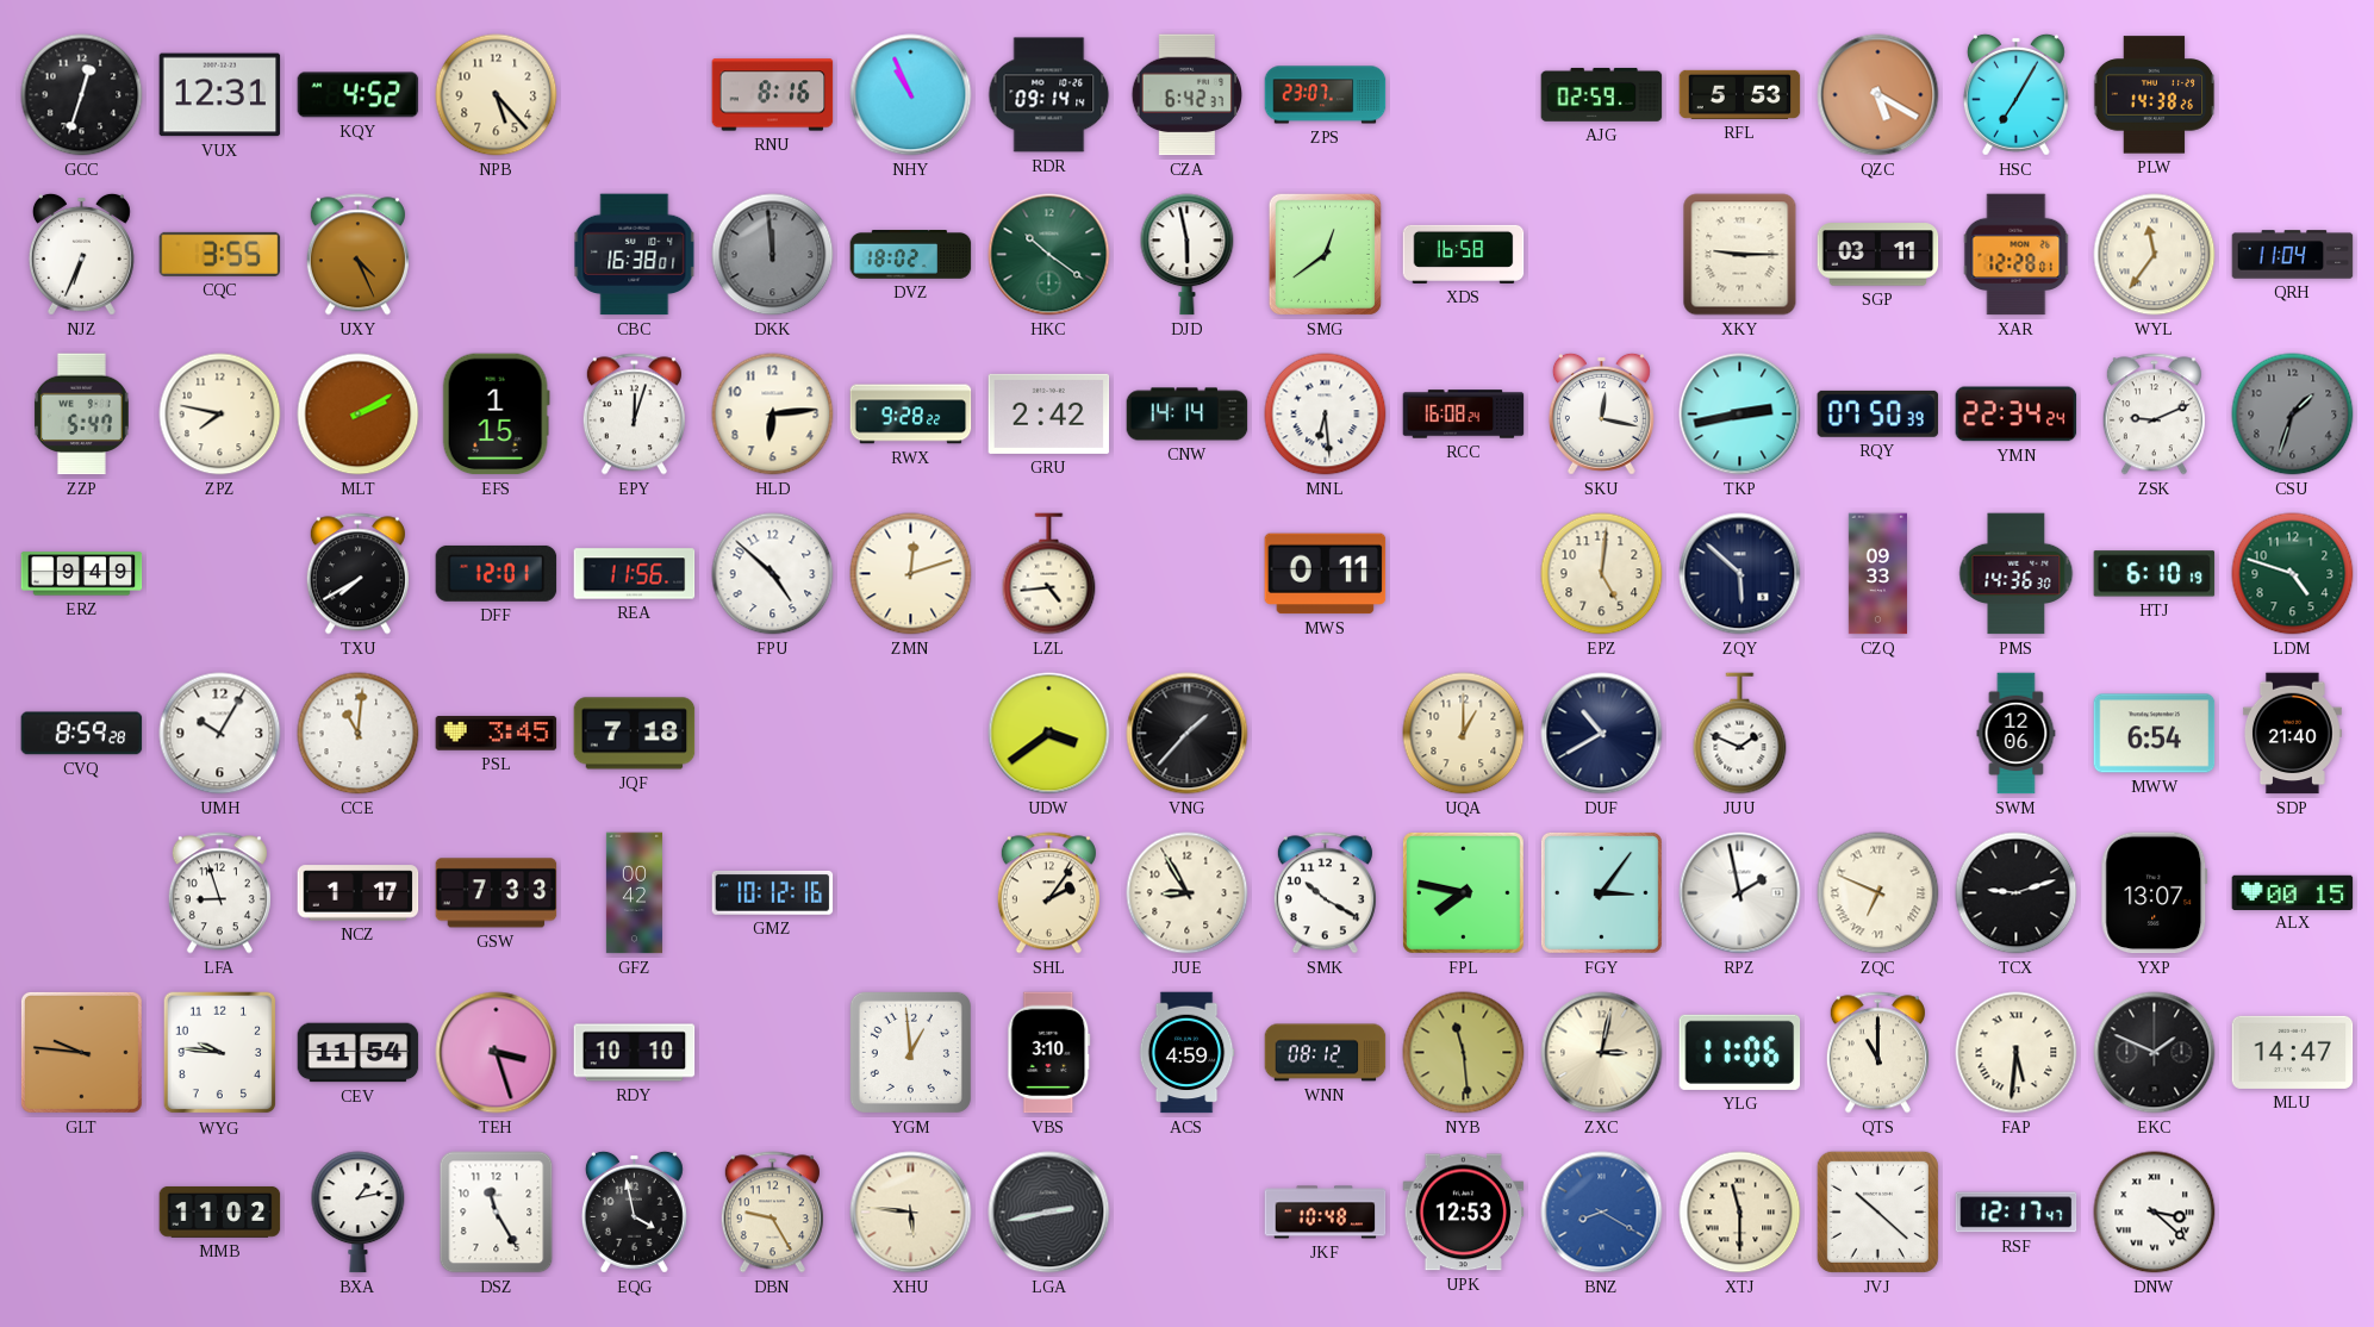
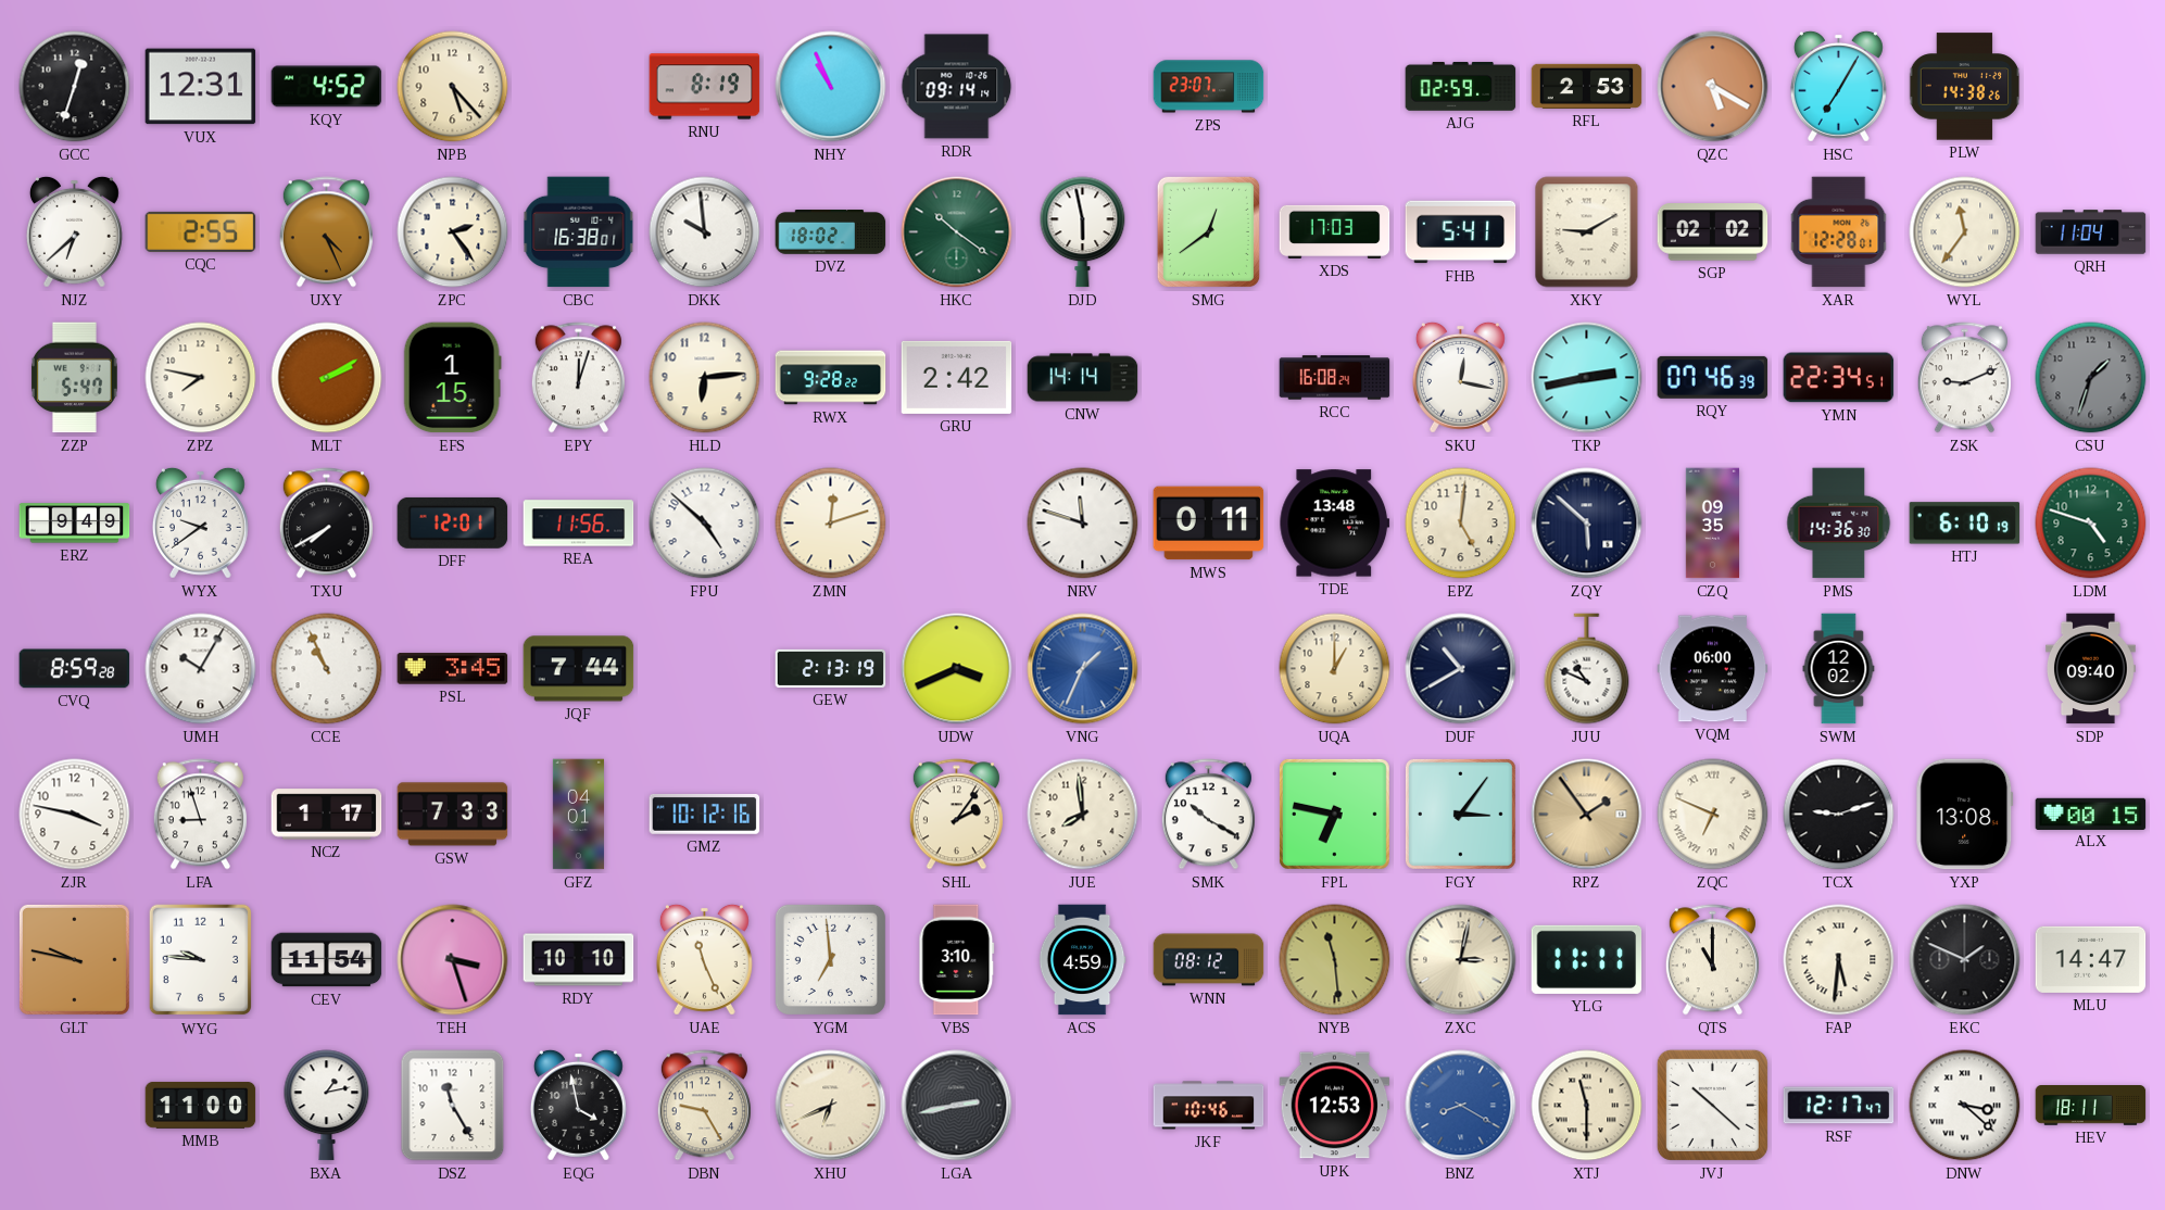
RNU: 8:16 -> 8:19
CZA: 6:42 -> none
RFL: 5:53 -> 2:53
NJZ: 6:34 -> 6:38
CQC: 3:55 -> 2:55
ZPC: none -> 2:24
DKK: 11:59 -> 9:59
DKK dial: grey -> white
XDS: 16:58 -> 17:03
FHB: none -> 5:41
XKY: 9:15 -> 9:10
SGP: 03:11 -> 02:02
MNL: 6:29 -> none
RQY: 07:50 -> 07:46
YMN: 22:34:24 -> 22:34:51
WYX: none -> 9:39
LZL: 4:44 -> none
NRV: none -> 11:48
TDE: none -> 13:48
CZQ: 09:33 -> 09:35
CCE: 11:01 -> 10:56
JQF: 7:18 -> 7:44
GEW: none -> 2:13
UDW: 3:39 -> 3:41
VNG: 1:37 -> 1:34
VNG dial: black -> blue
JUU: 1:49 -> 10:49
VQM: none -> 06:00
SWM: 12:06 -> 12:02
MWW: 6:54 -> none
SDP: 21:40 -> 09:40
ZJR: none -> 3:47
GFZ: 00:42 -> 04:01
JUE: 8:55 -> 7:59
FPL: 7:47 -> 6:47
RPZ: 1:58 -> 1:54
RPZ dial: white -> champagne
YXP: 13:07 -> 13:08
GLT: 9:46 -> 9:47
UAE: none -> 11:26
YGM: 12:59 -> 6:59
YLG: 11:06 -> 11:11
MMB: 11:02 -> 11:00
XHU: 5:46 -> 6:41
JKF: 10:48 -> 10:46
HEV: none -> 18:11
